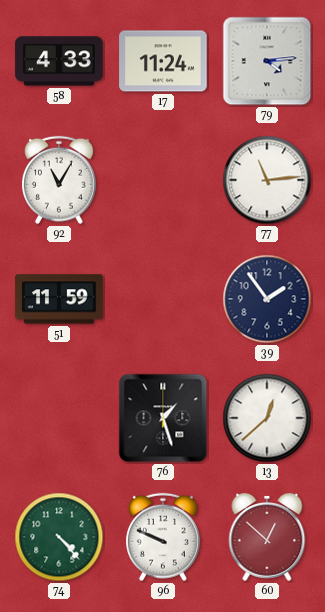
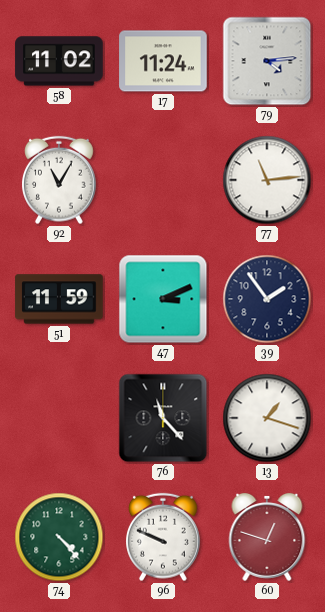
58: 4:33 -> 11:02
47: none -> 3:11
76: 1:27 -> 11:23
13: 12:38 -> 1:18
60: 12:52 -> 12:48
